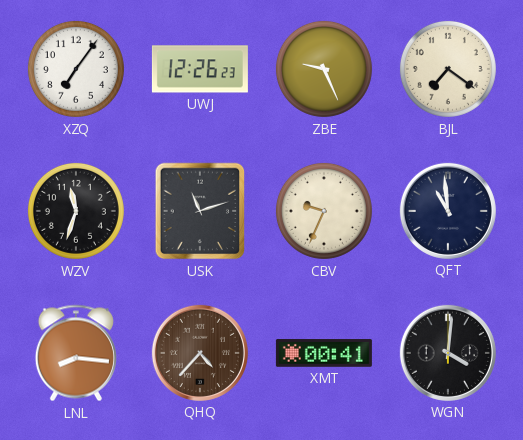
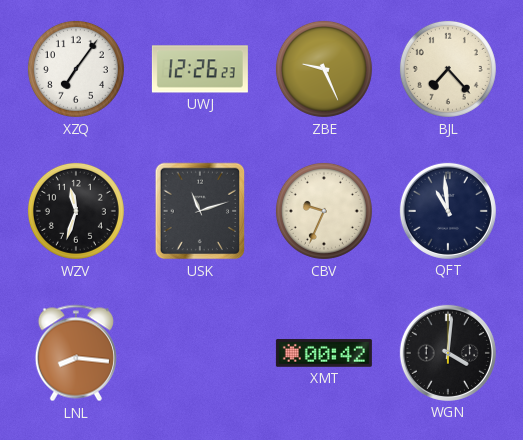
BJL: 7:21 -> 7:23
QHQ: 4:37 -> none
XMT: 00:41 -> 00:42
